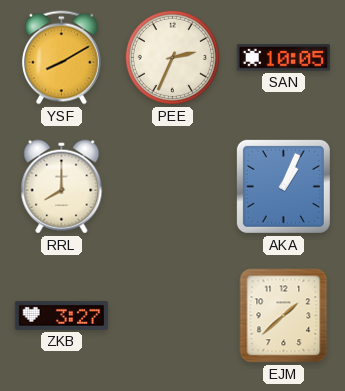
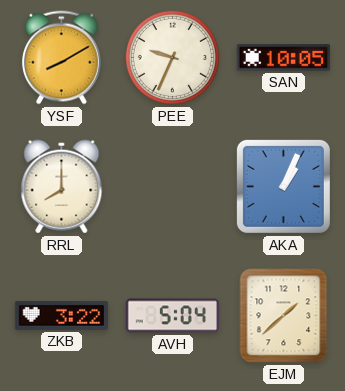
PEE: 2:34 -> 9:34
ZKB: 3:27 -> 3:22
AVH: none -> 5:04
